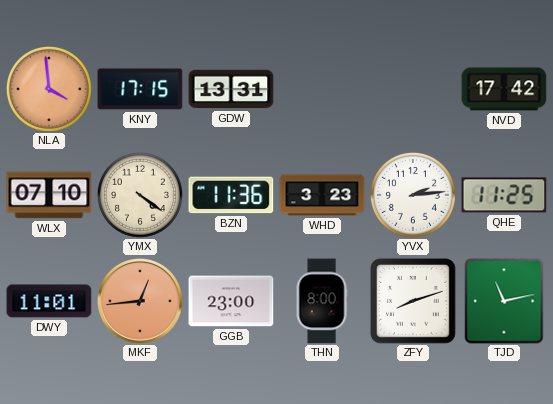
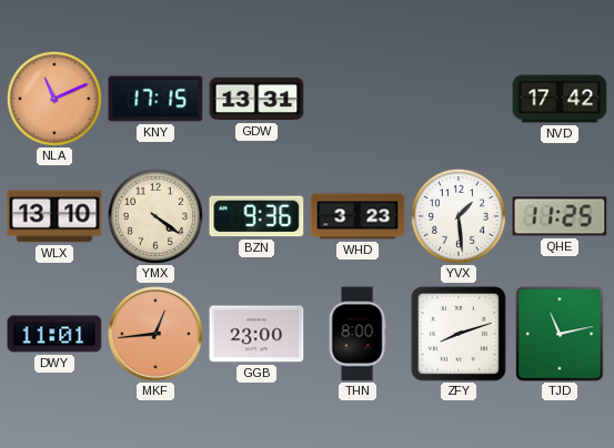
NLA: 3:59 -> 11:11
WLX: 07:10 -> 13:10
BZN: 11:36 -> 9:36
YVX: 2:14 -> 1:29
